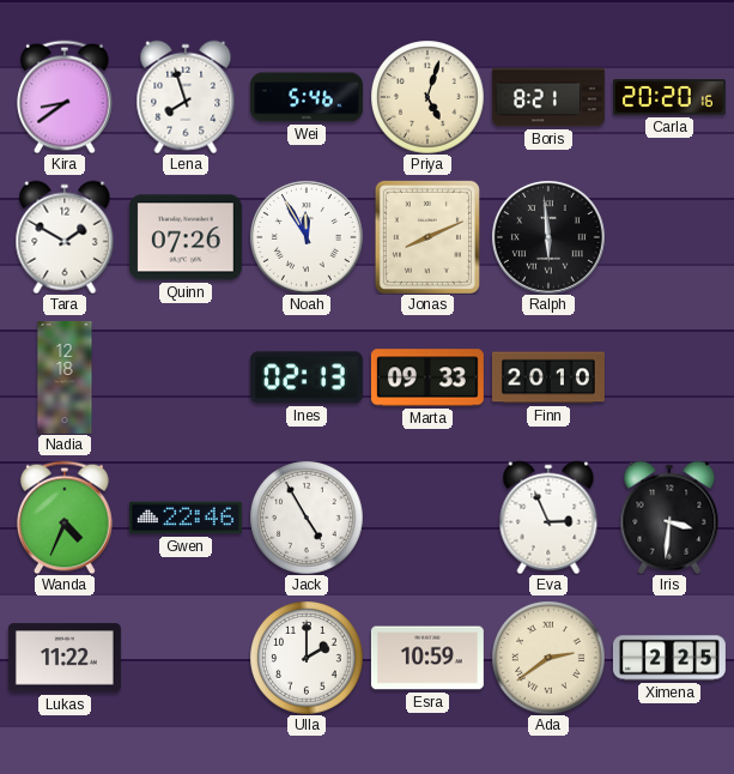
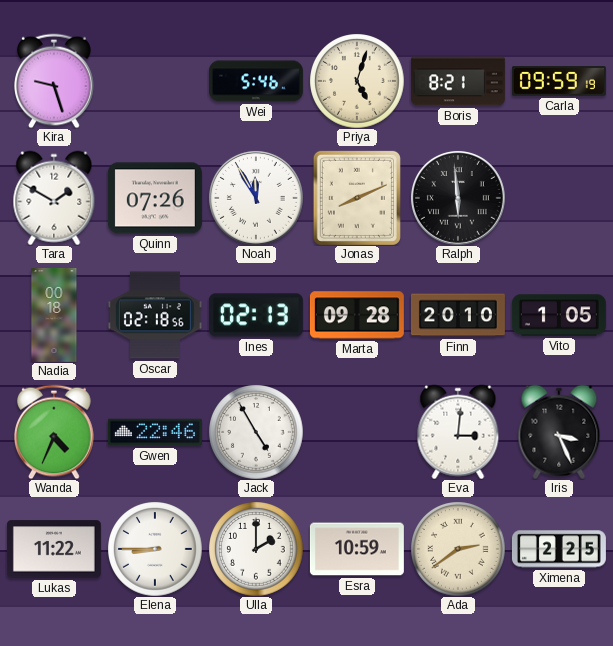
Kira: 8:39 -> 9:27
Lena: 7:57 -> none
Carla: 20:20 -> 09:59
Nadia: 12:18 -> 00:18
Oscar: none -> 02:18
Marta: 09:33 -> 09:28
Vito: none -> 1:05
Eva: 2:56 -> 3:01
Iris: 3:31 -> 3:26
Elena: none -> 8:45
